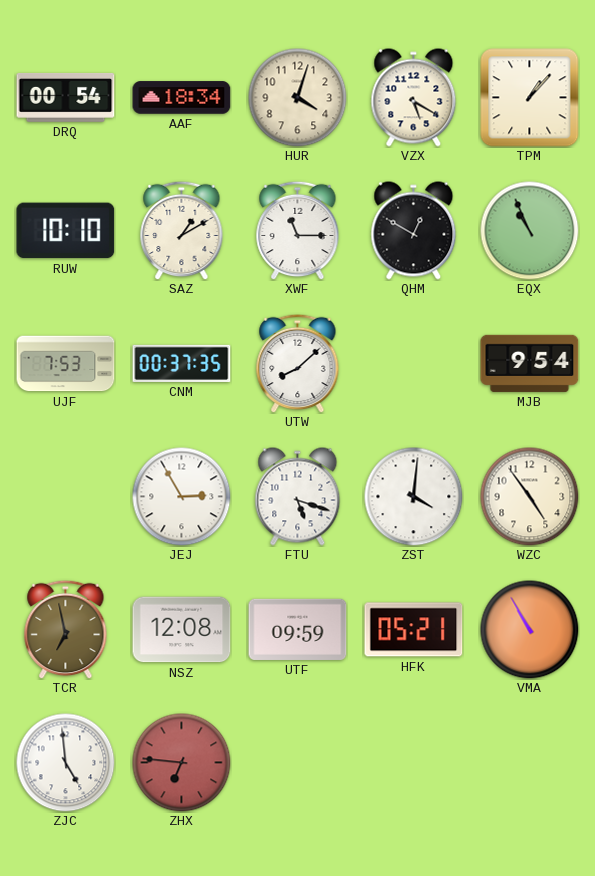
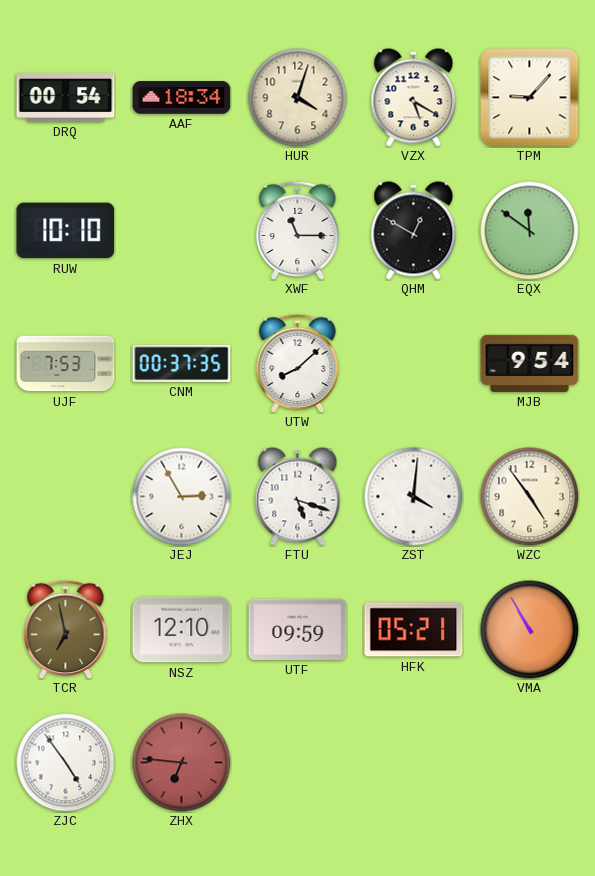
TPM: 1:07 -> 9:07
SAZ: 1:10 -> none
EQX: 10:56 -> 11:51
NSZ: 12:08 -> 12:10
ZJC: 4:59 -> 4:54
